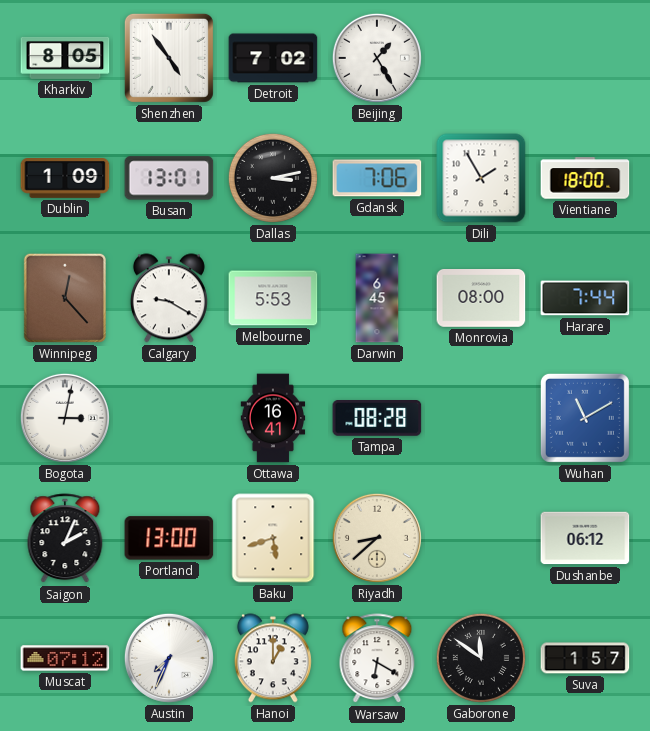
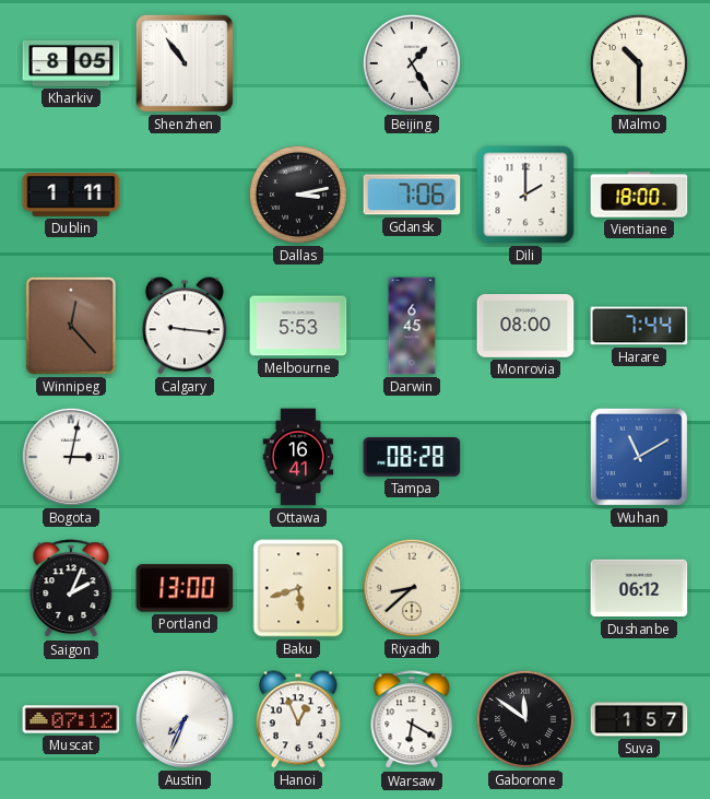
Shenzhen: 4:54 -> 10:54
Detroit: 7:02 -> none
Malmo: none -> 10:30
Dublin: 1:09 -> 1:11
Busan: 13:01 -> none
Dili: 1:55 -> 2:00
Calgary: 9:20 -> 9:16
Hanoi: 1:00 -> 12:56
